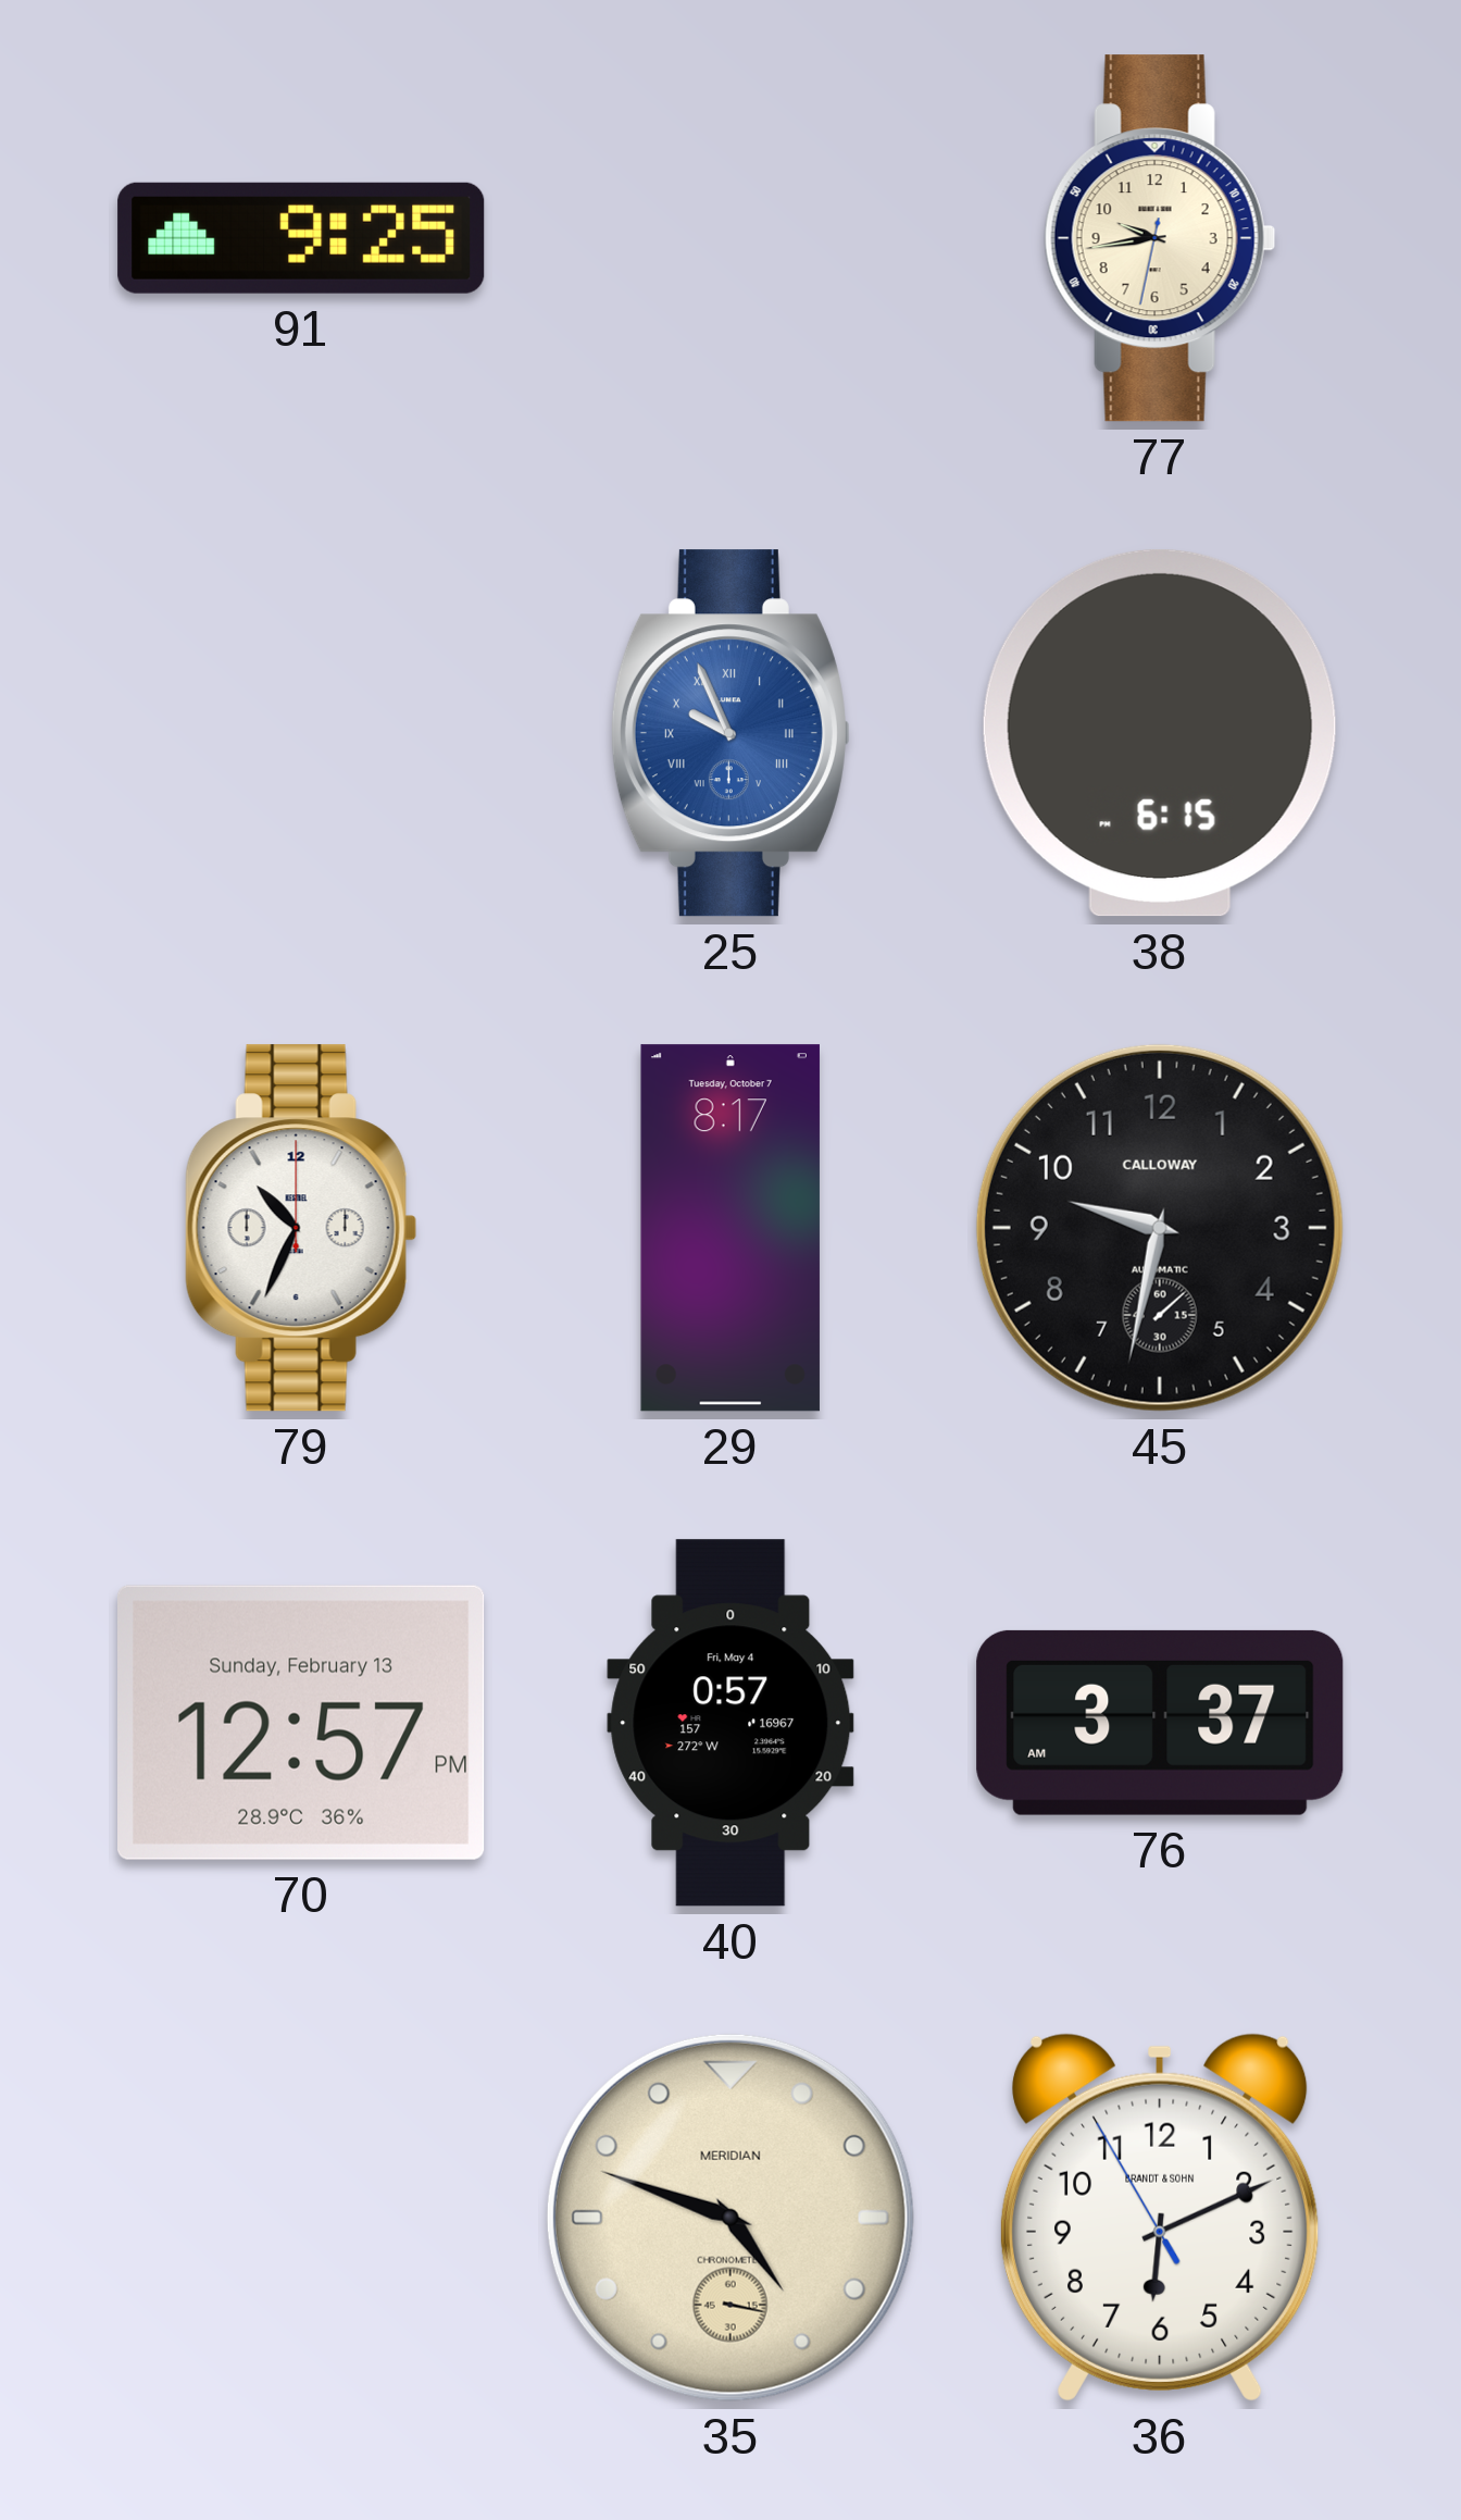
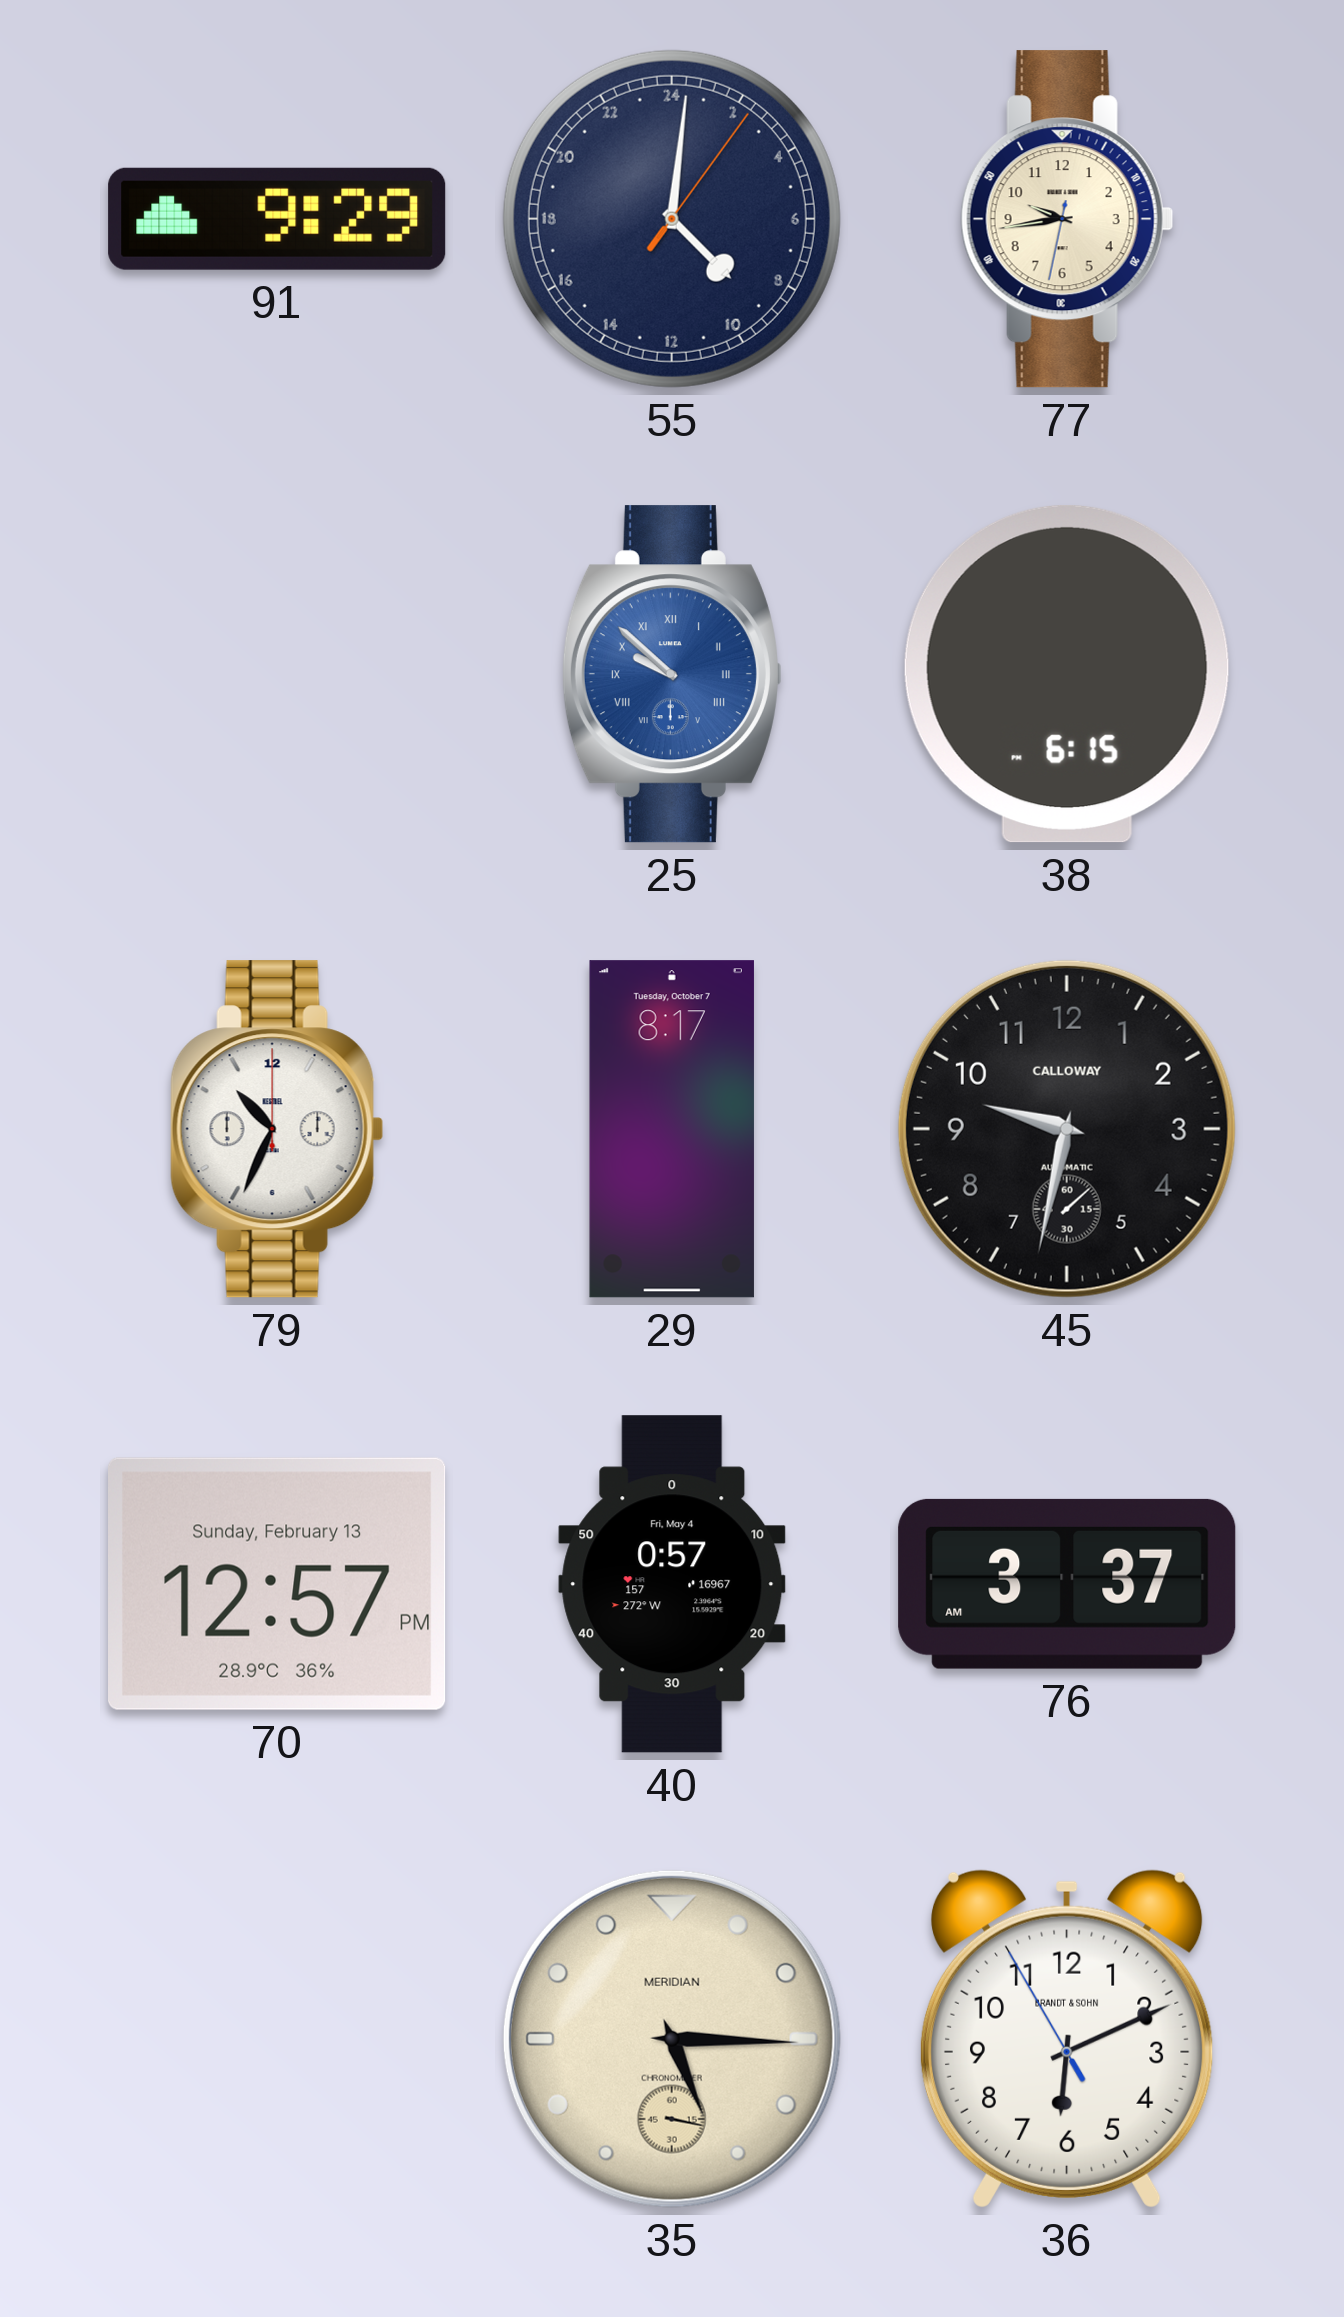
91: 9:25 -> 9:29
55: none -> 9:01
25: 9:56 -> 9:52
35: 4:48 -> 5:15
